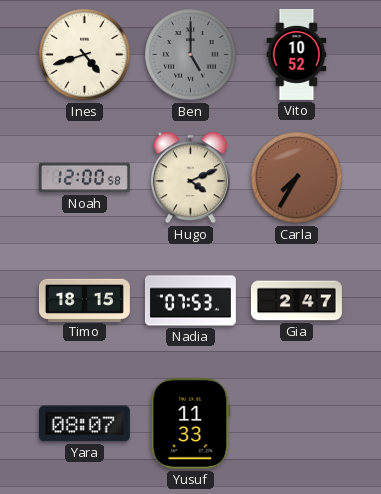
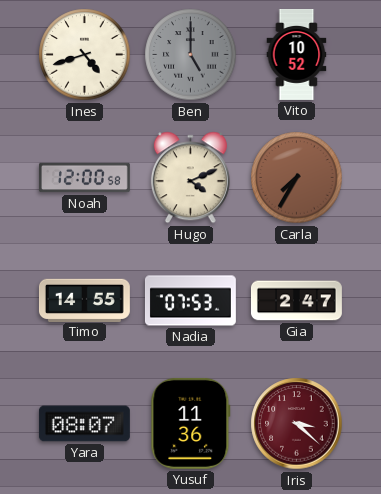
Timo: 18:15 -> 14:55
Yusuf: 11:33 -> 11:36
Iris: none -> 3:22
